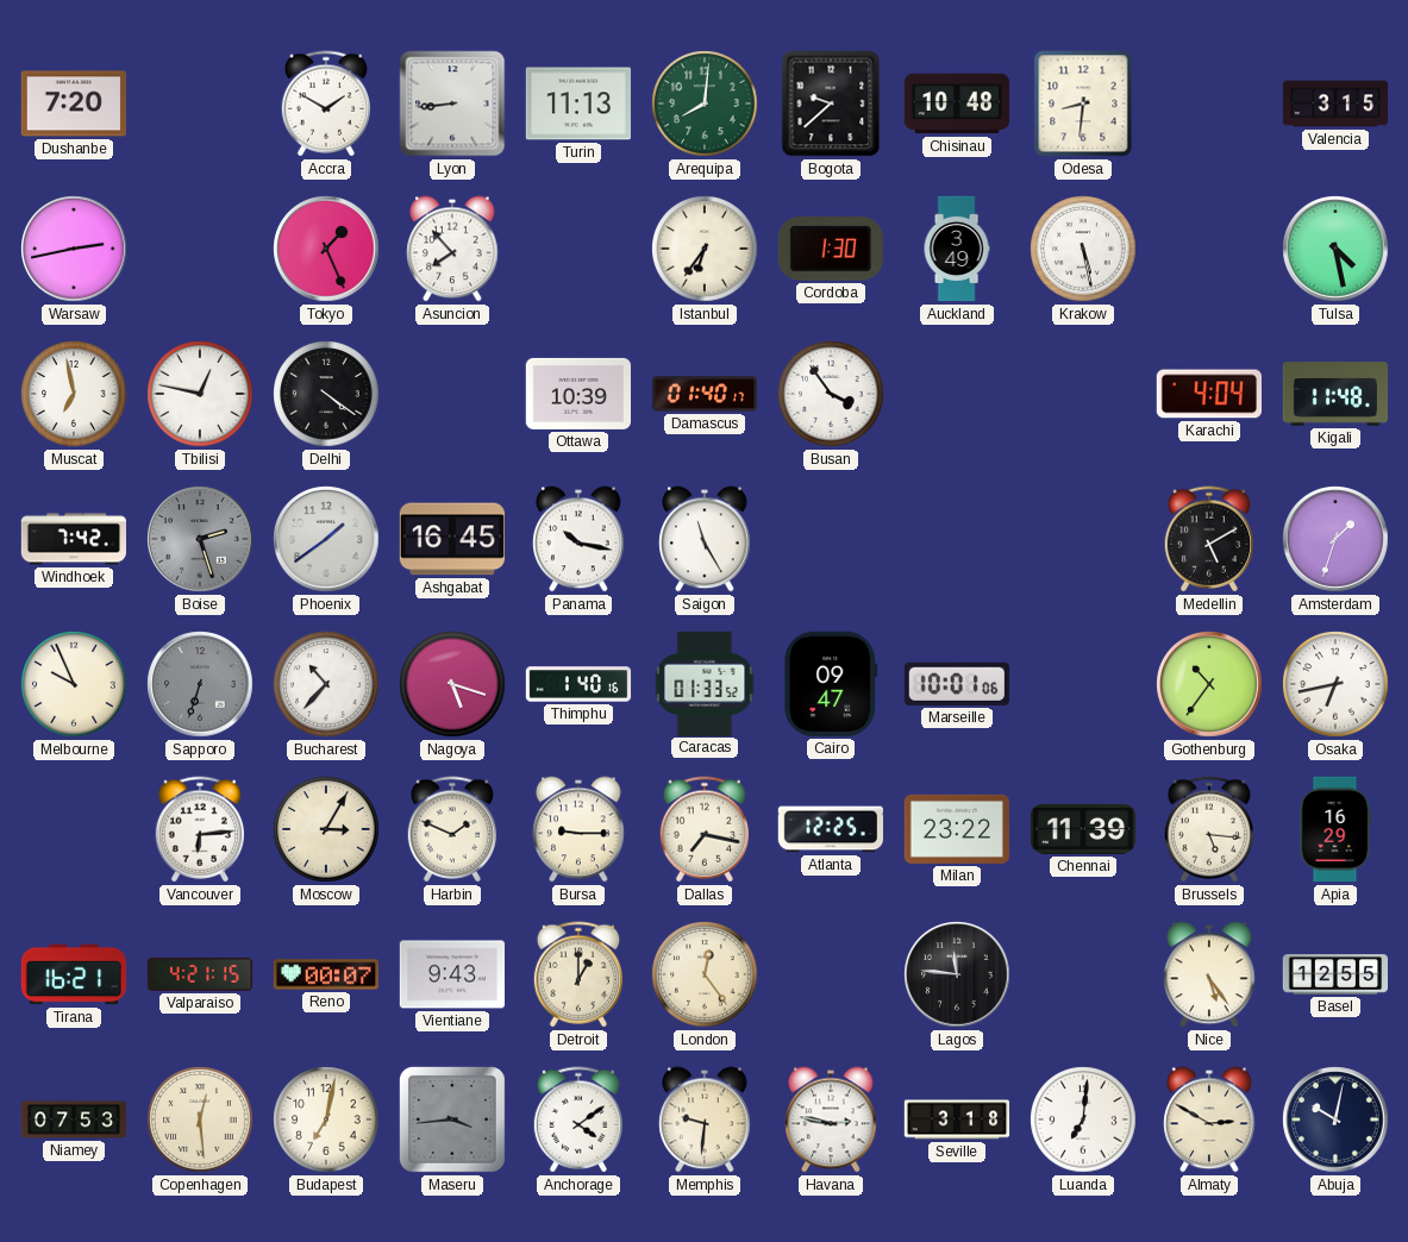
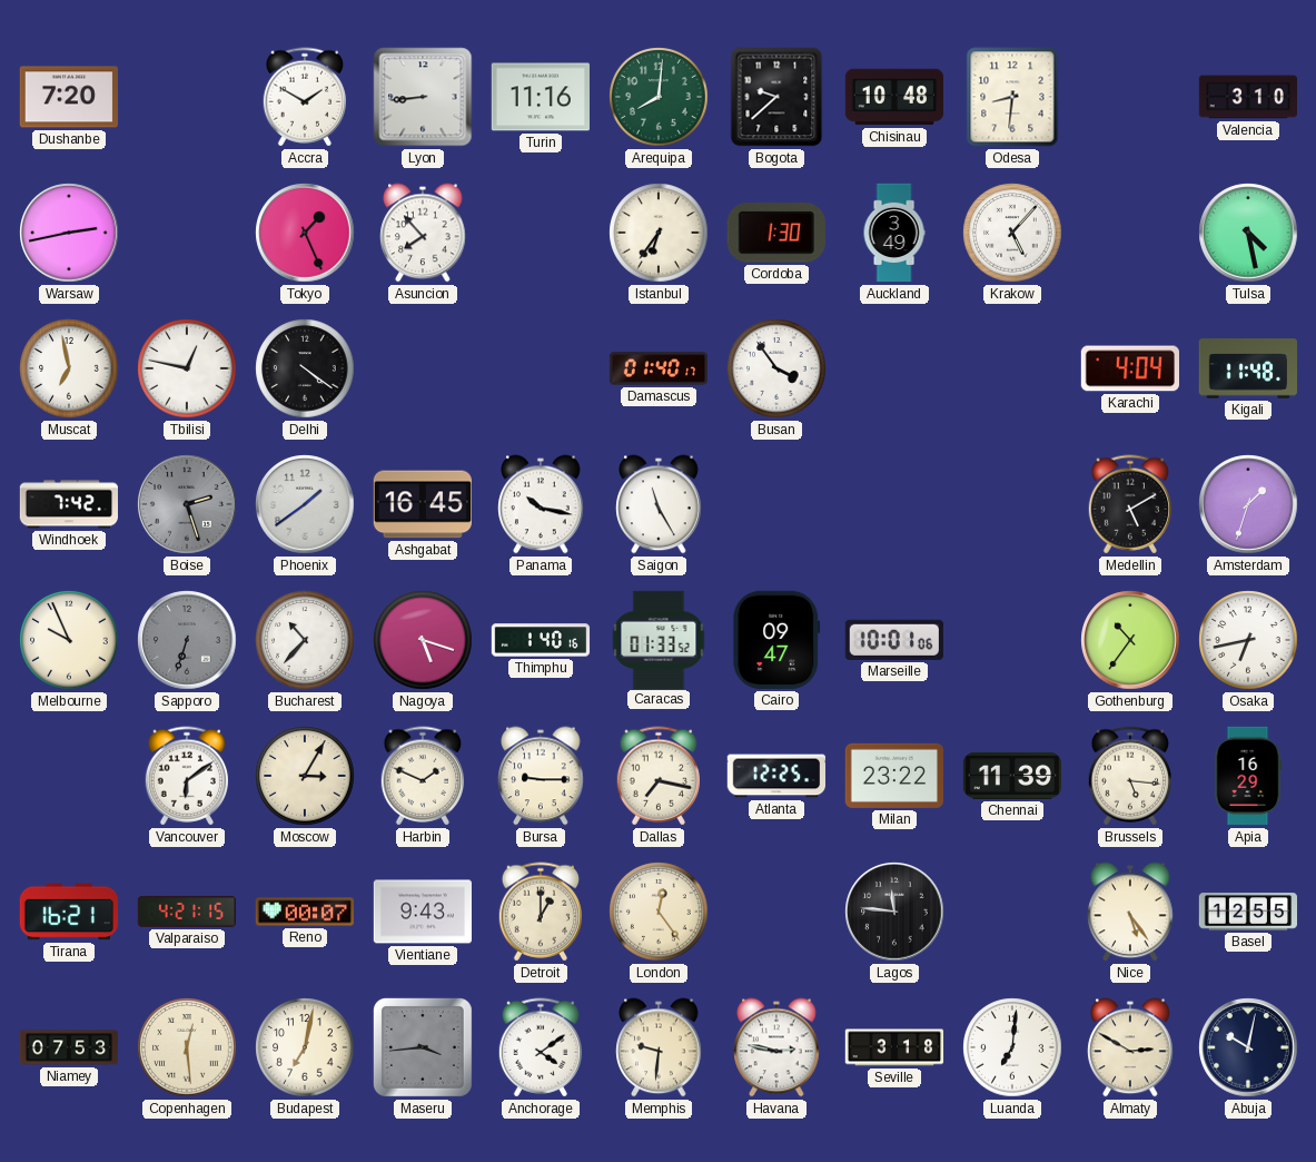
Turin: 11:13 -> 11:16
Valencia: 3:15 -> 3:10
Krakow: 5:28 -> 5:07
Ottawa: 10:39 -> none
Vancouver: 6:14 -> 6:09
